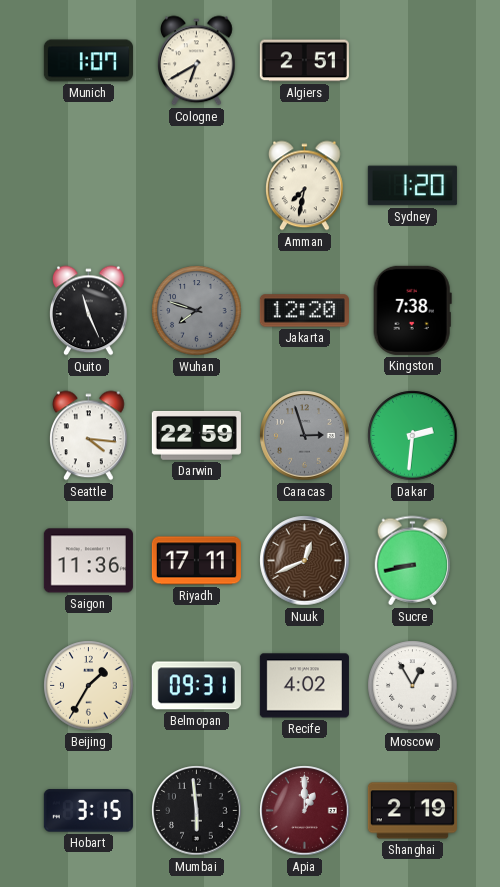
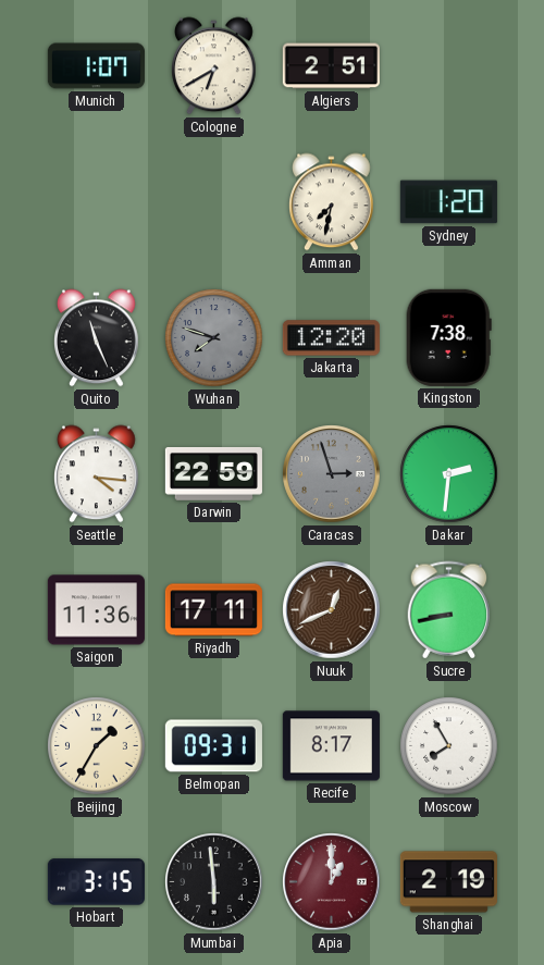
Recife: 4:02 -> 8:17
Moscow: 12:55 -> 7:55
